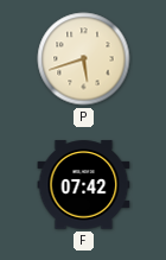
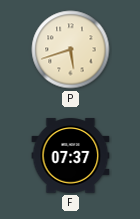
F: 07:42 -> 07:37
